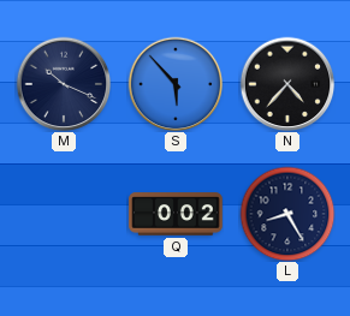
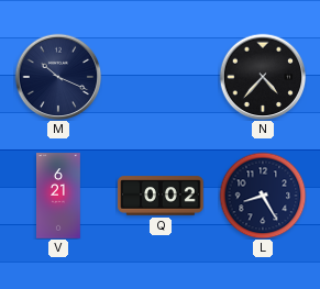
S: 5:53 -> none
V: none -> 6:21
